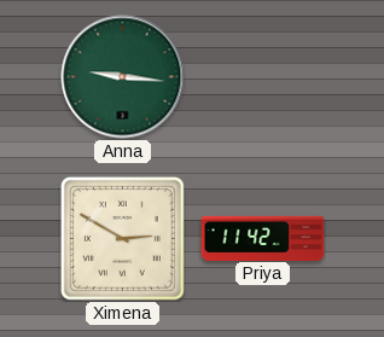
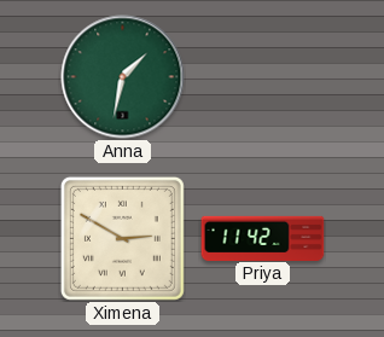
Anna: 9:16 -> 1:32
